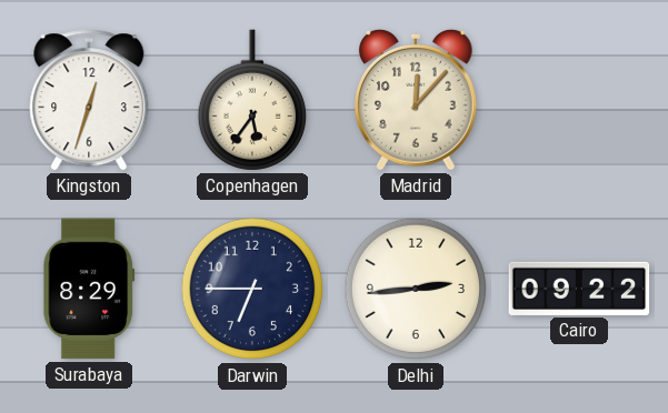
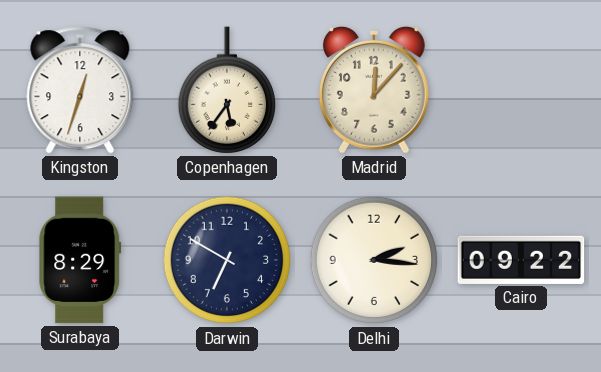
Darwin: 6:45 -> 6:50
Delhi: 2:44 -> 2:16
